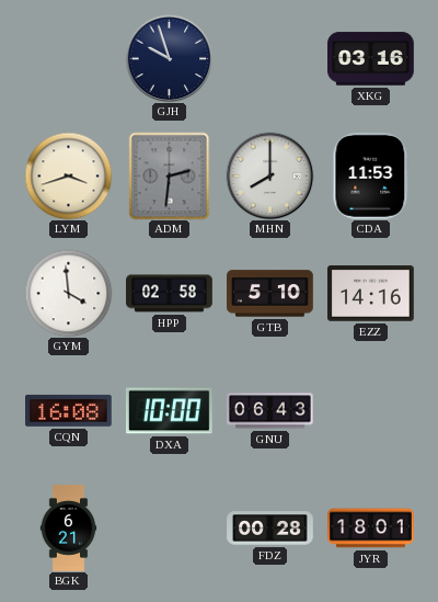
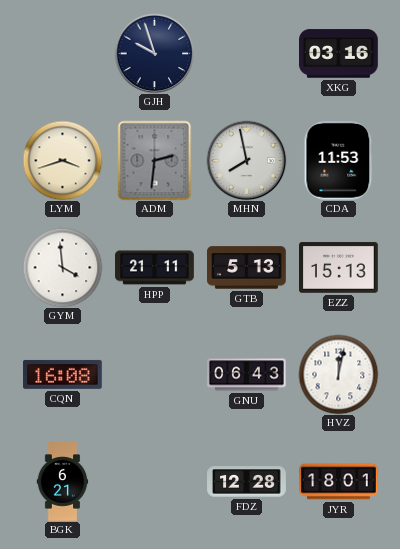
MHN: 8:00 -> 7:58
HPP: 02:58 -> 21:11
GTB: 5:10 -> 5:13
EZZ: 14:16 -> 15:13
DXA: 10:00 -> none
HVZ: none -> 12:02
FDZ: 00:28 -> 12:28
